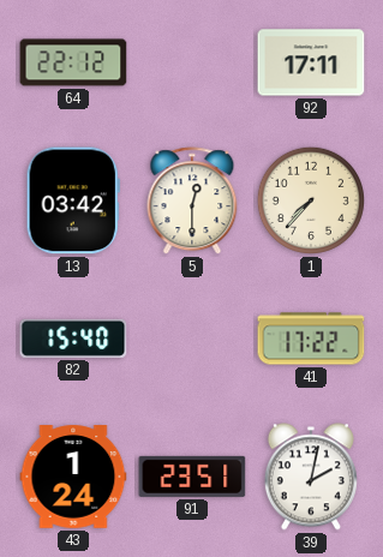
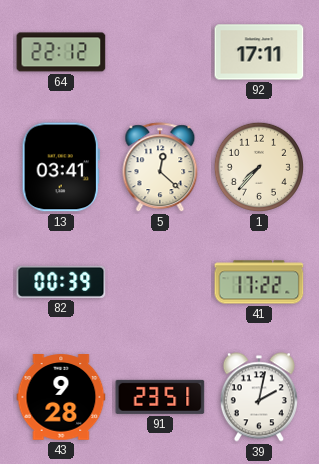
13: 03:42 -> 03:41
5: 12:30 -> 12:22
82: 15:40 -> 00:39
43: 1:24 -> 9:28
